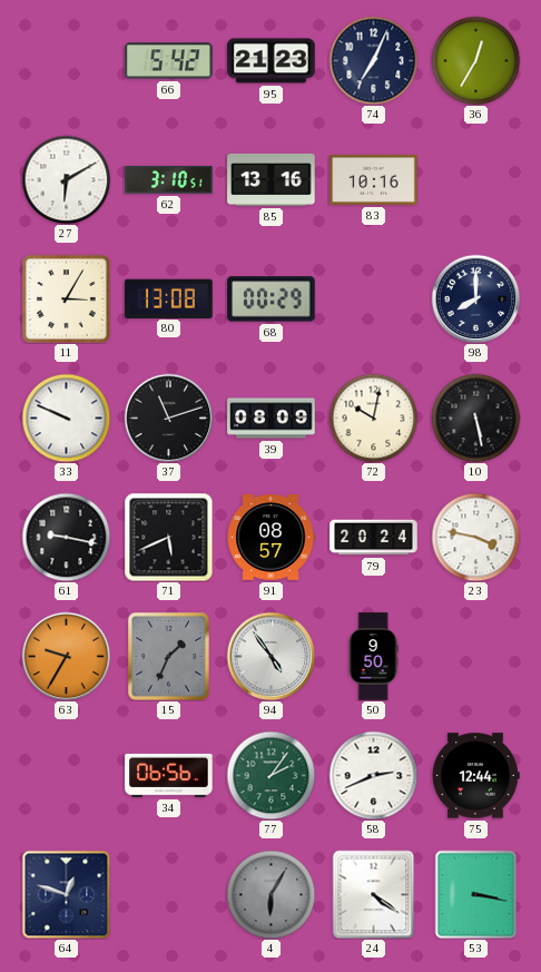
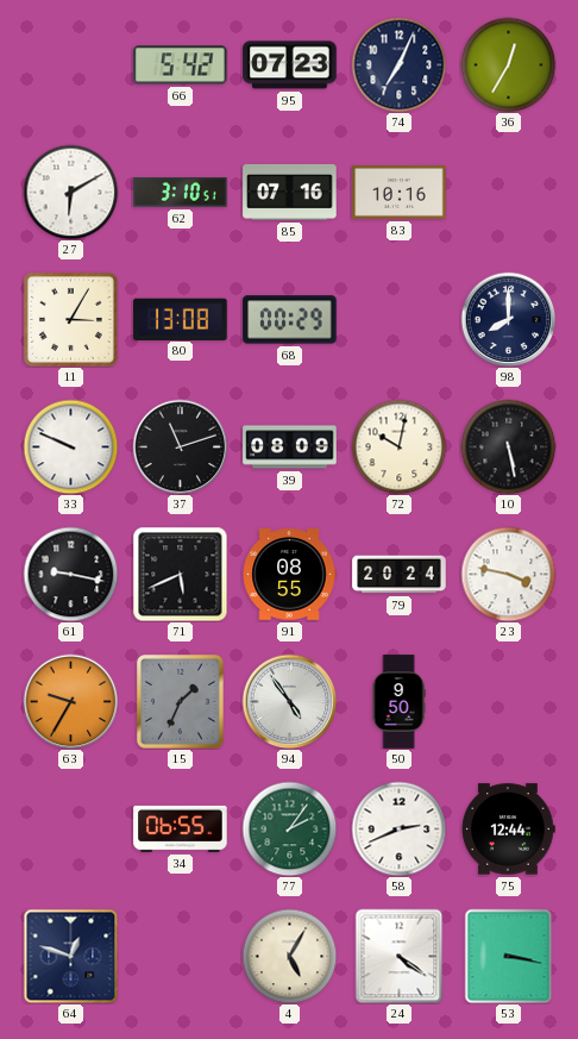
95: 21:23 -> 07:23
85: 13:16 -> 07:16
91: 08:57 -> 08:55
34: 06:56 -> 06:55
4: 6:05 -> 5:05
4 dial: grey -> cream
